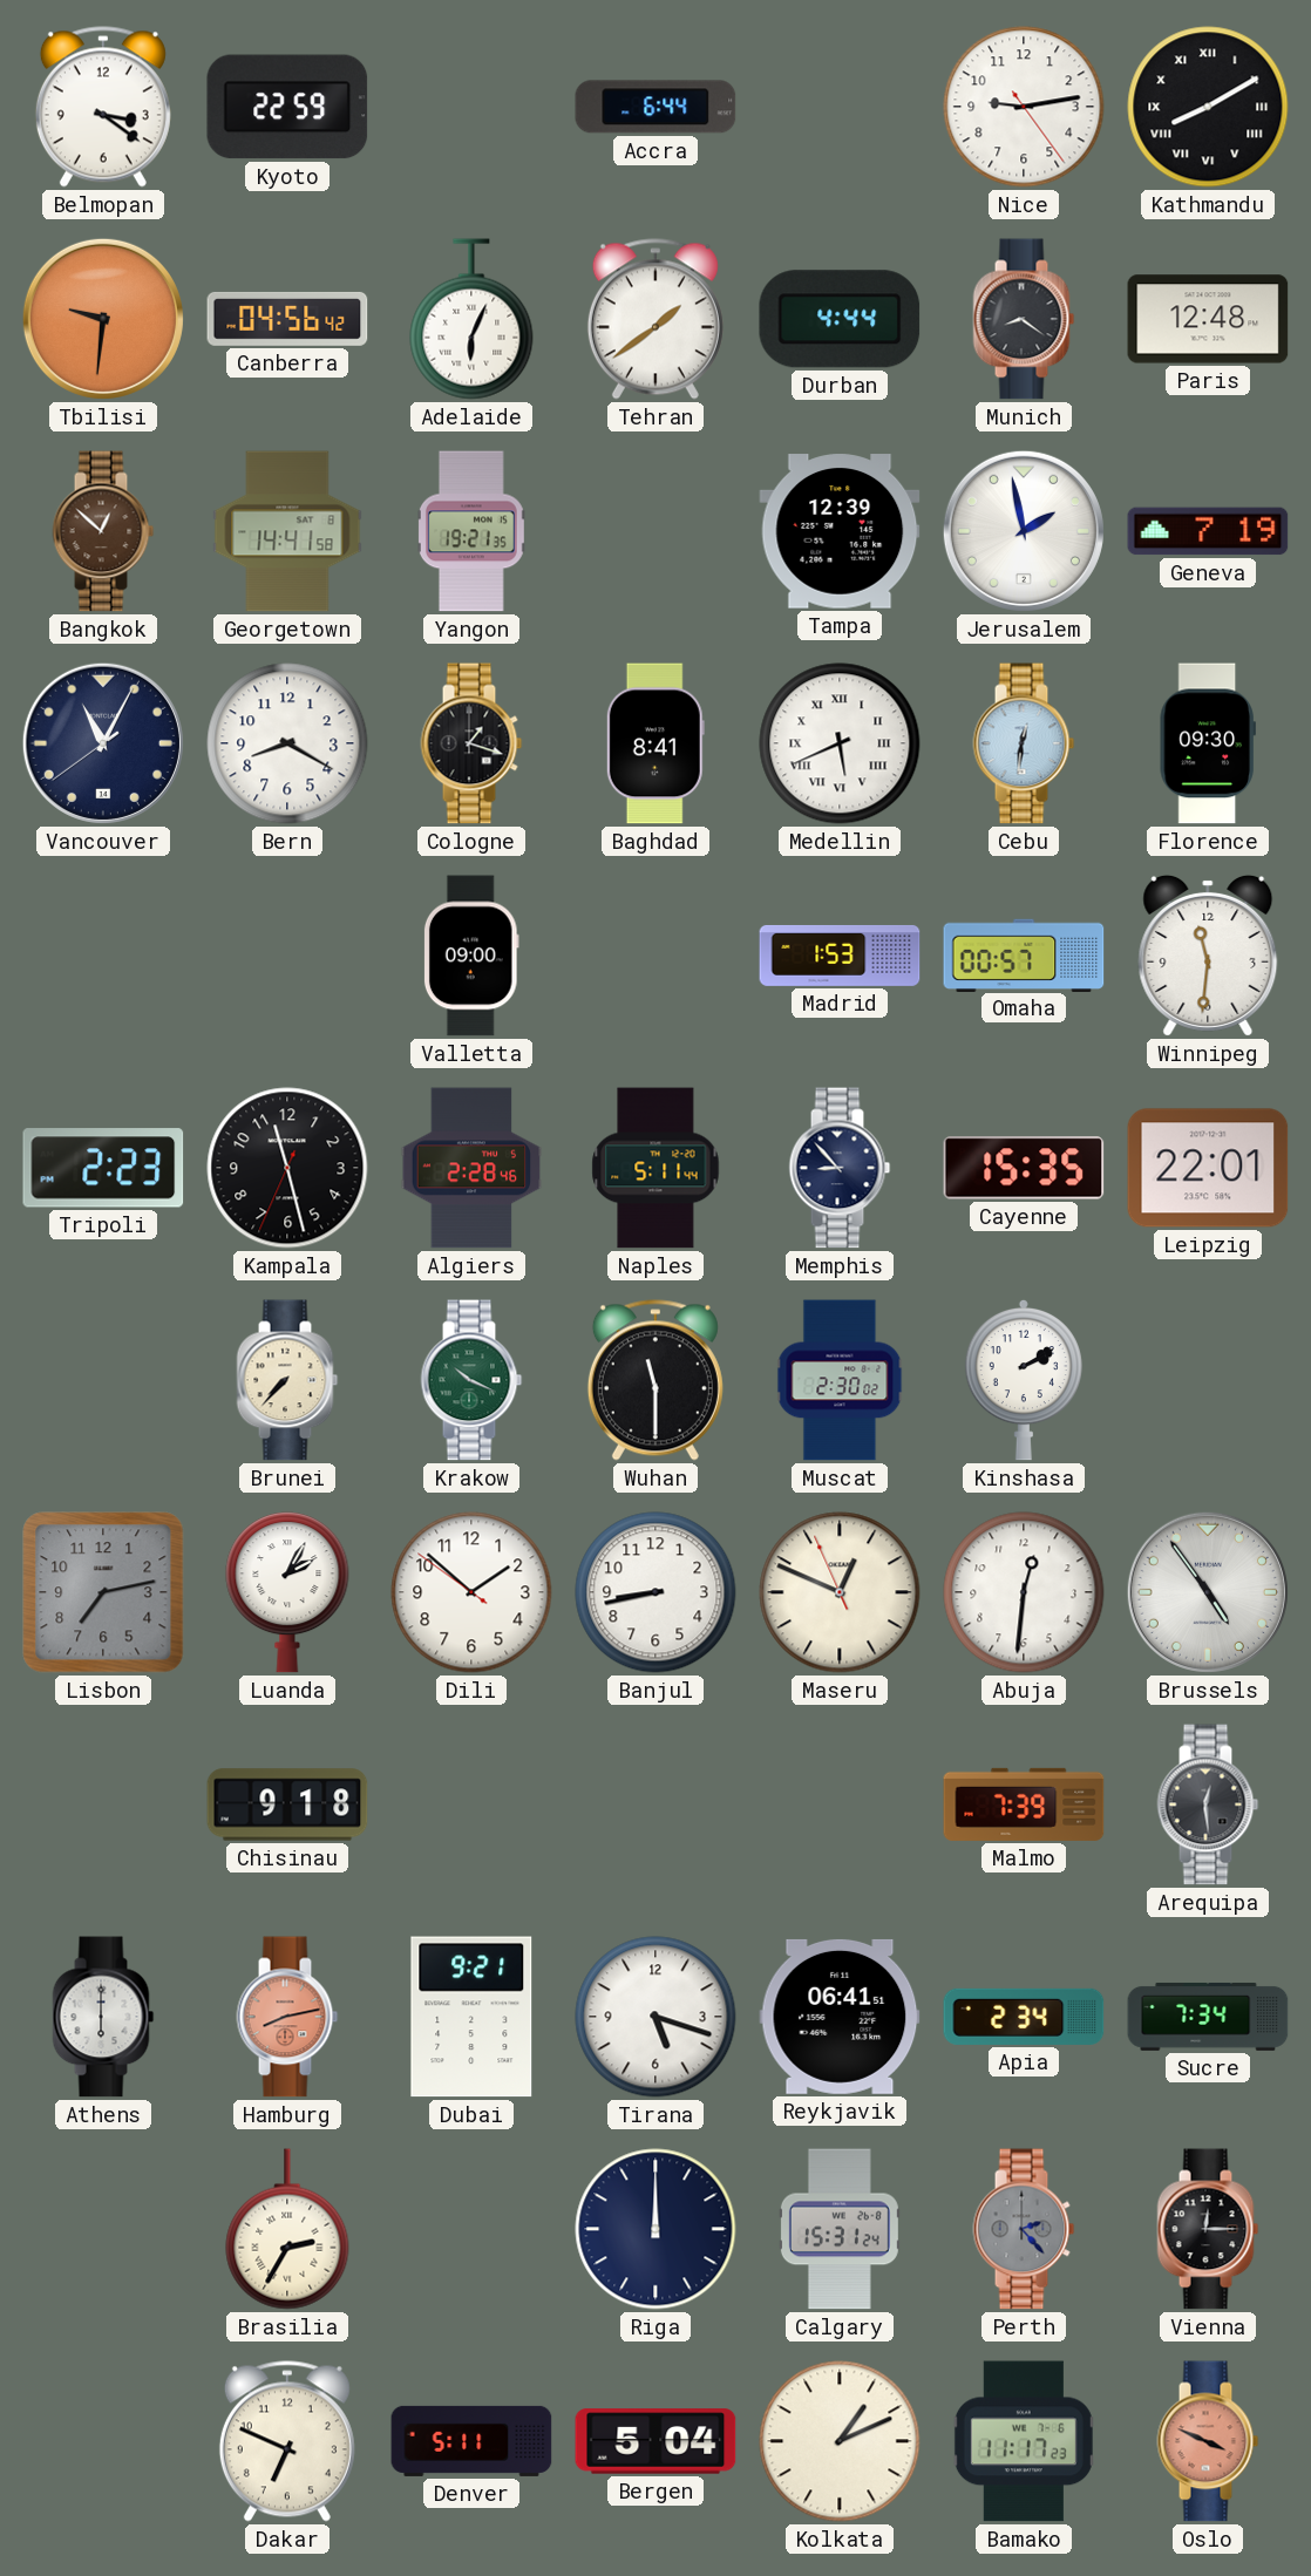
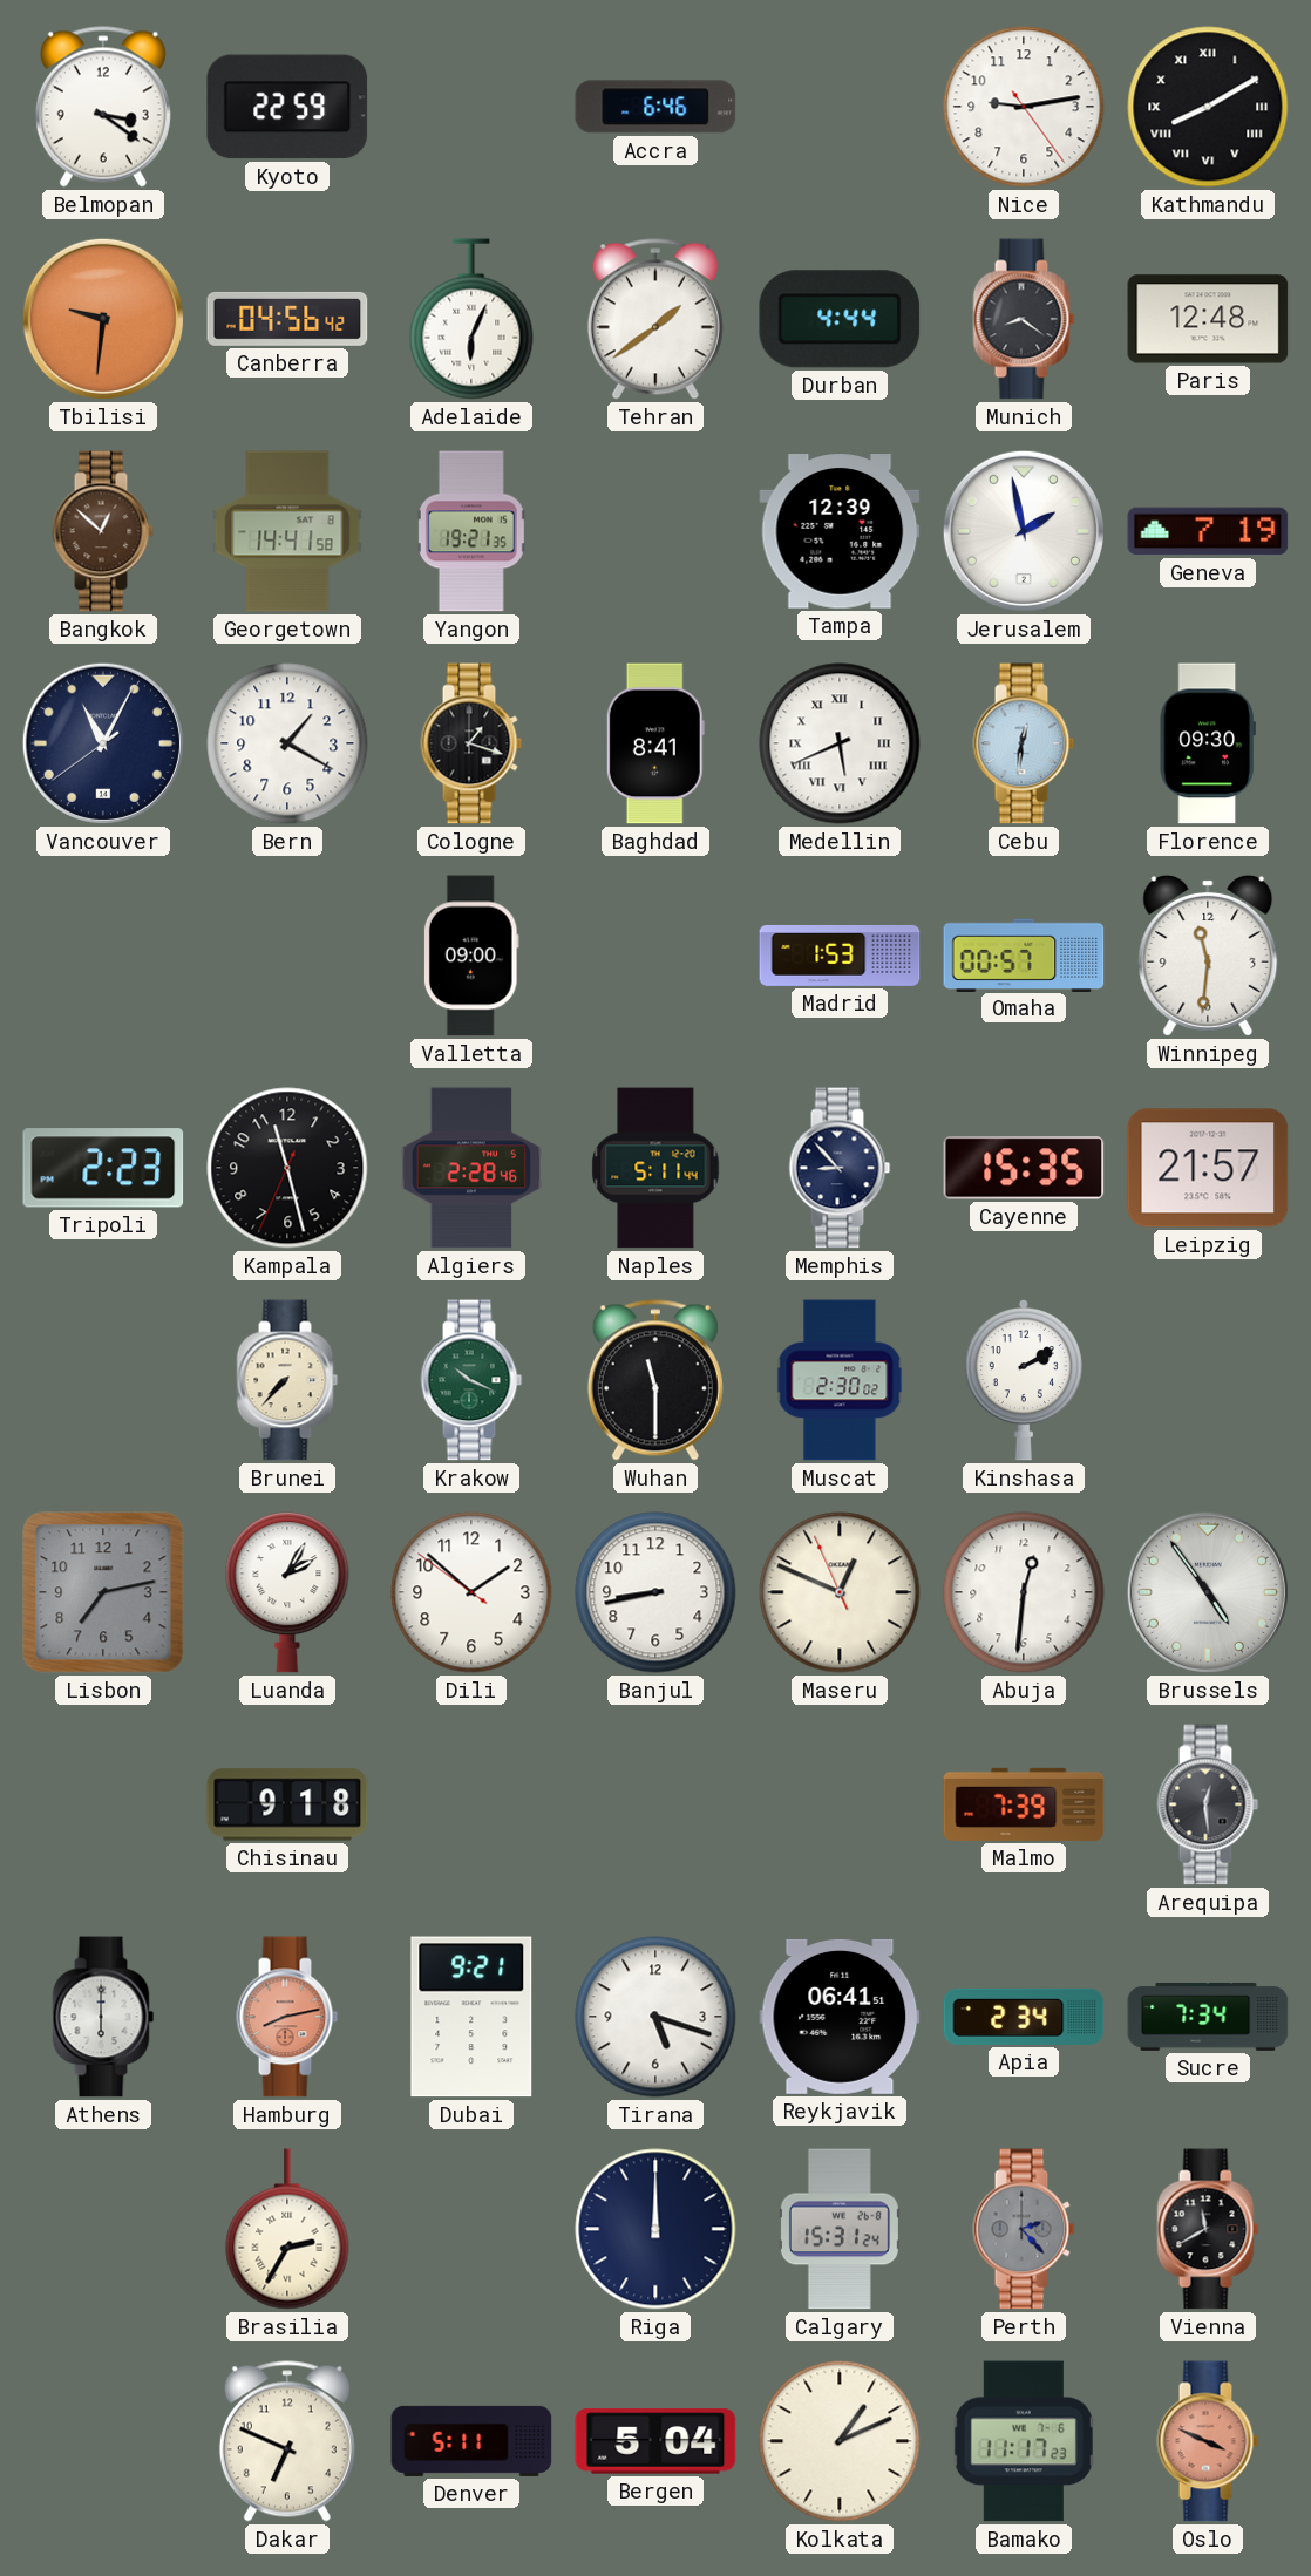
Accra: 6:44 -> 6:46
Bern: 8:20 -> 1:20
Leipzig: 22:01 -> 21:57
Vienna: 12:15 -> 11:40
